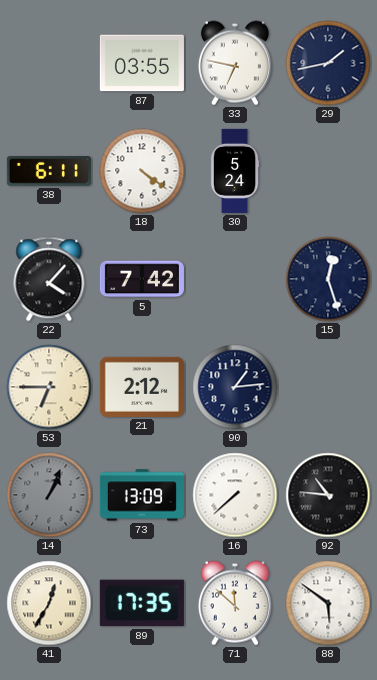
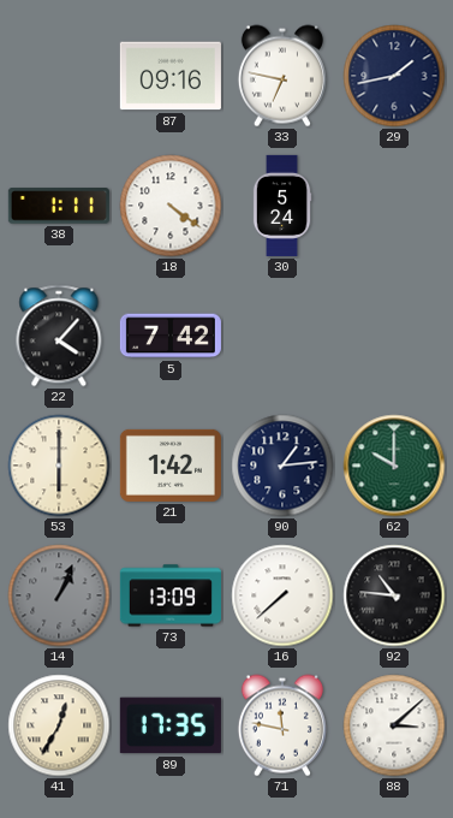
87: 03:55 -> 09:16
38: 6:11 -> 1:11
15: 12:27 -> none
53: 6:45 -> 6:00
21: 2:12 -> 1:42
62: none -> 10:00
71: 11:52 -> 11:47
88: 5:51 -> 3:08
